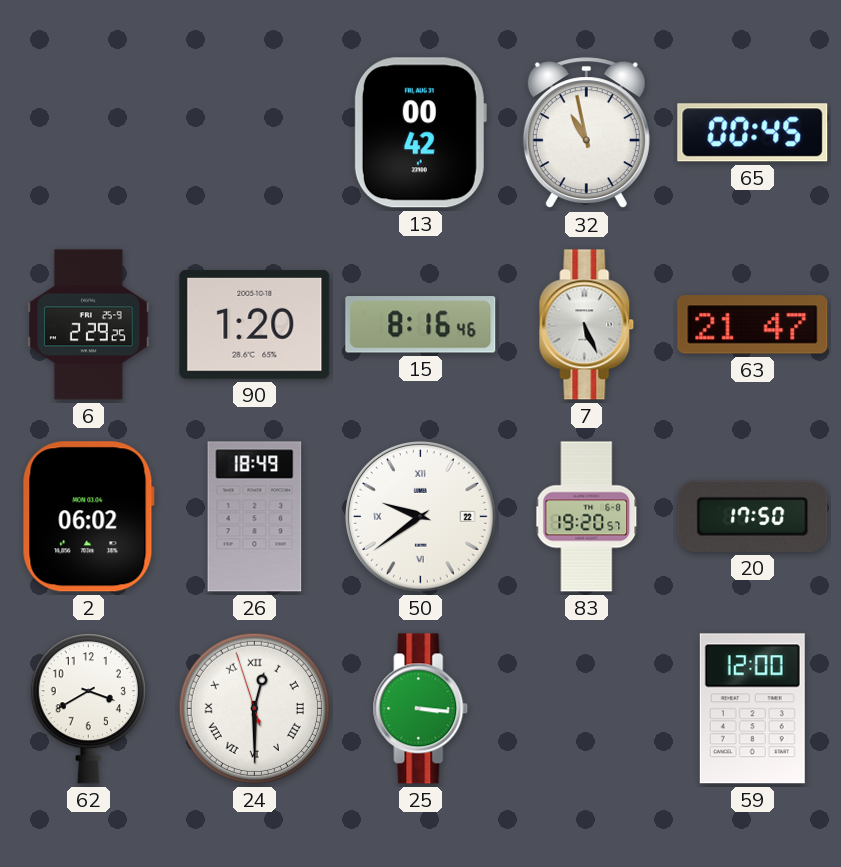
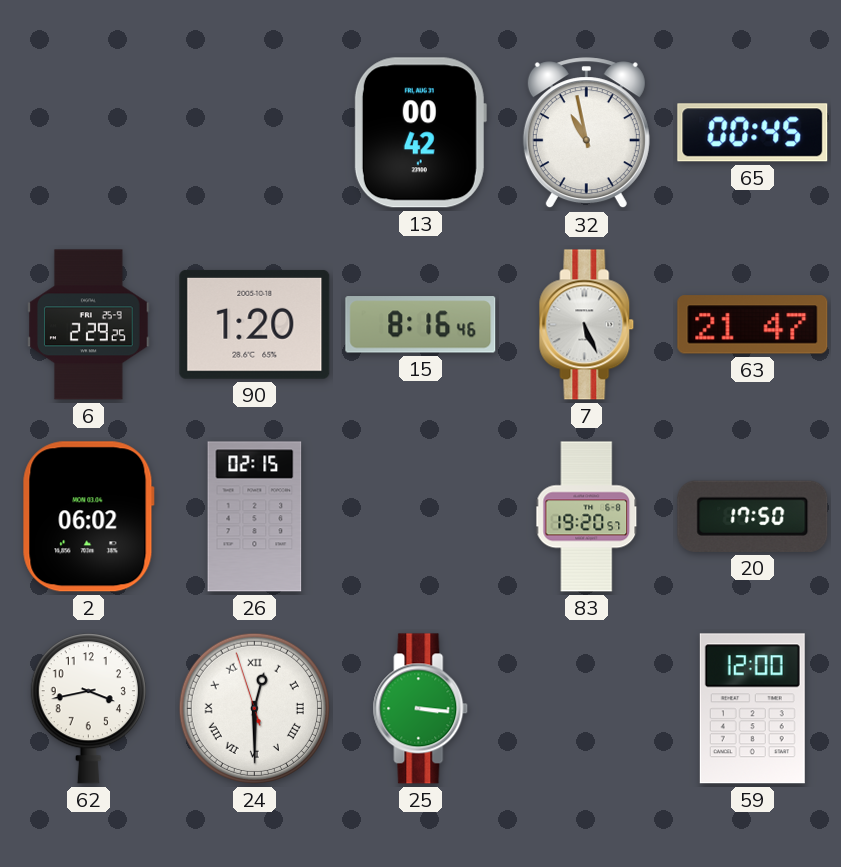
26: 18:49 -> 02:15
50: 9:39 -> none
62: 3:40 -> 3:43
